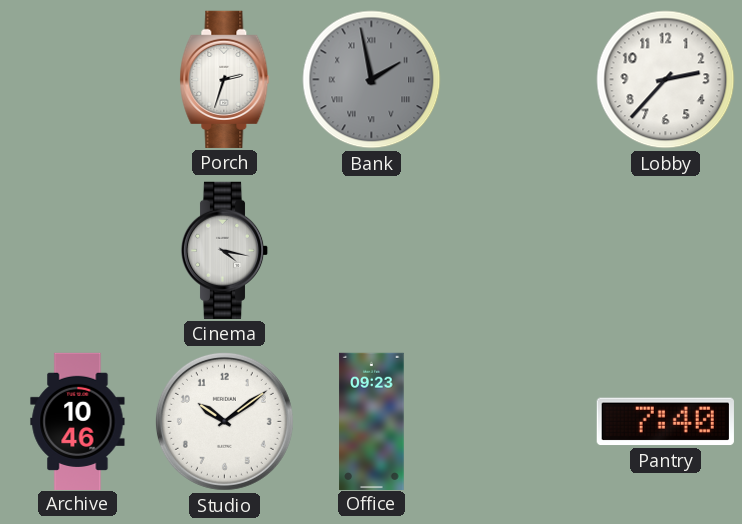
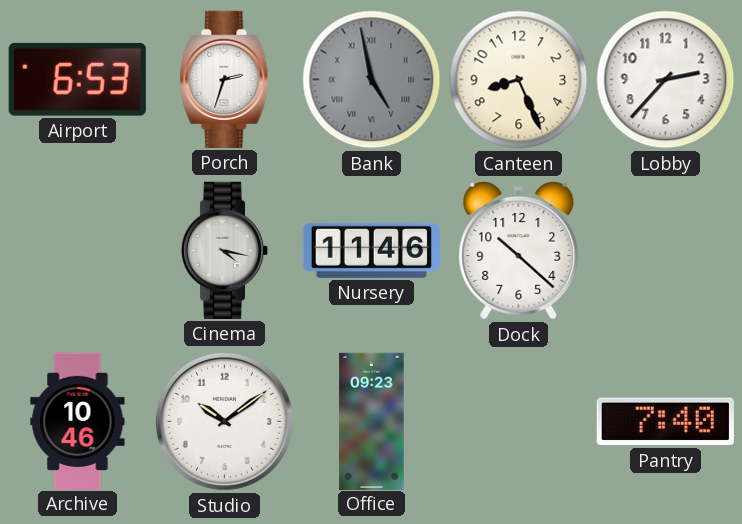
Airport: none -> 6:53
Bank: 1:58 -> 4:58
Canteen: none -> 8:26
Nursery: none -> 11:46
Dock: none -> 10:22
